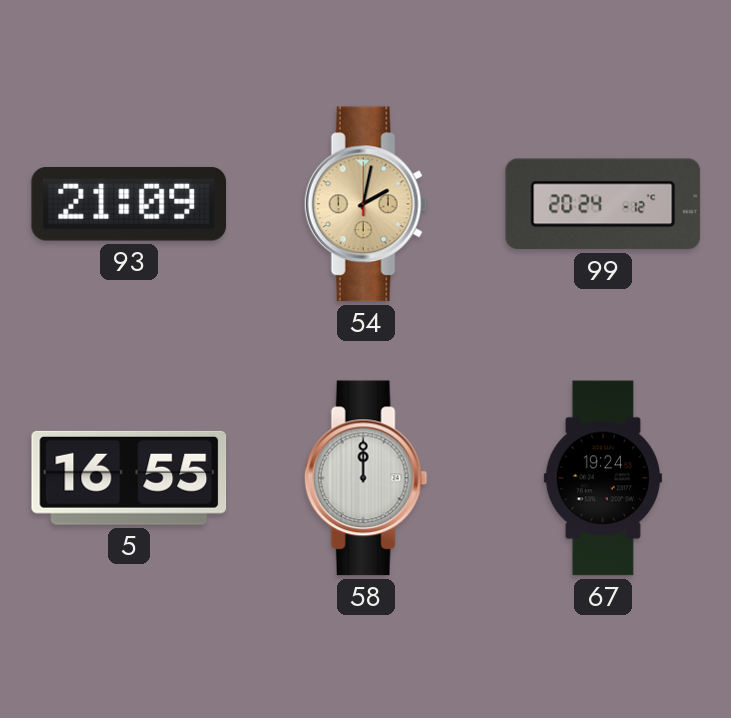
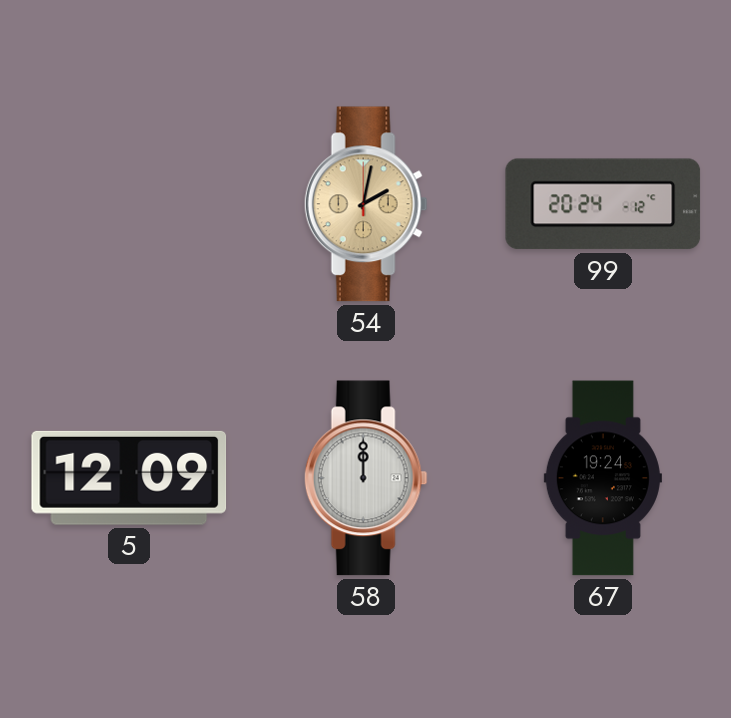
93: 21:09 -> none
5: 16:55 -> 12:09
